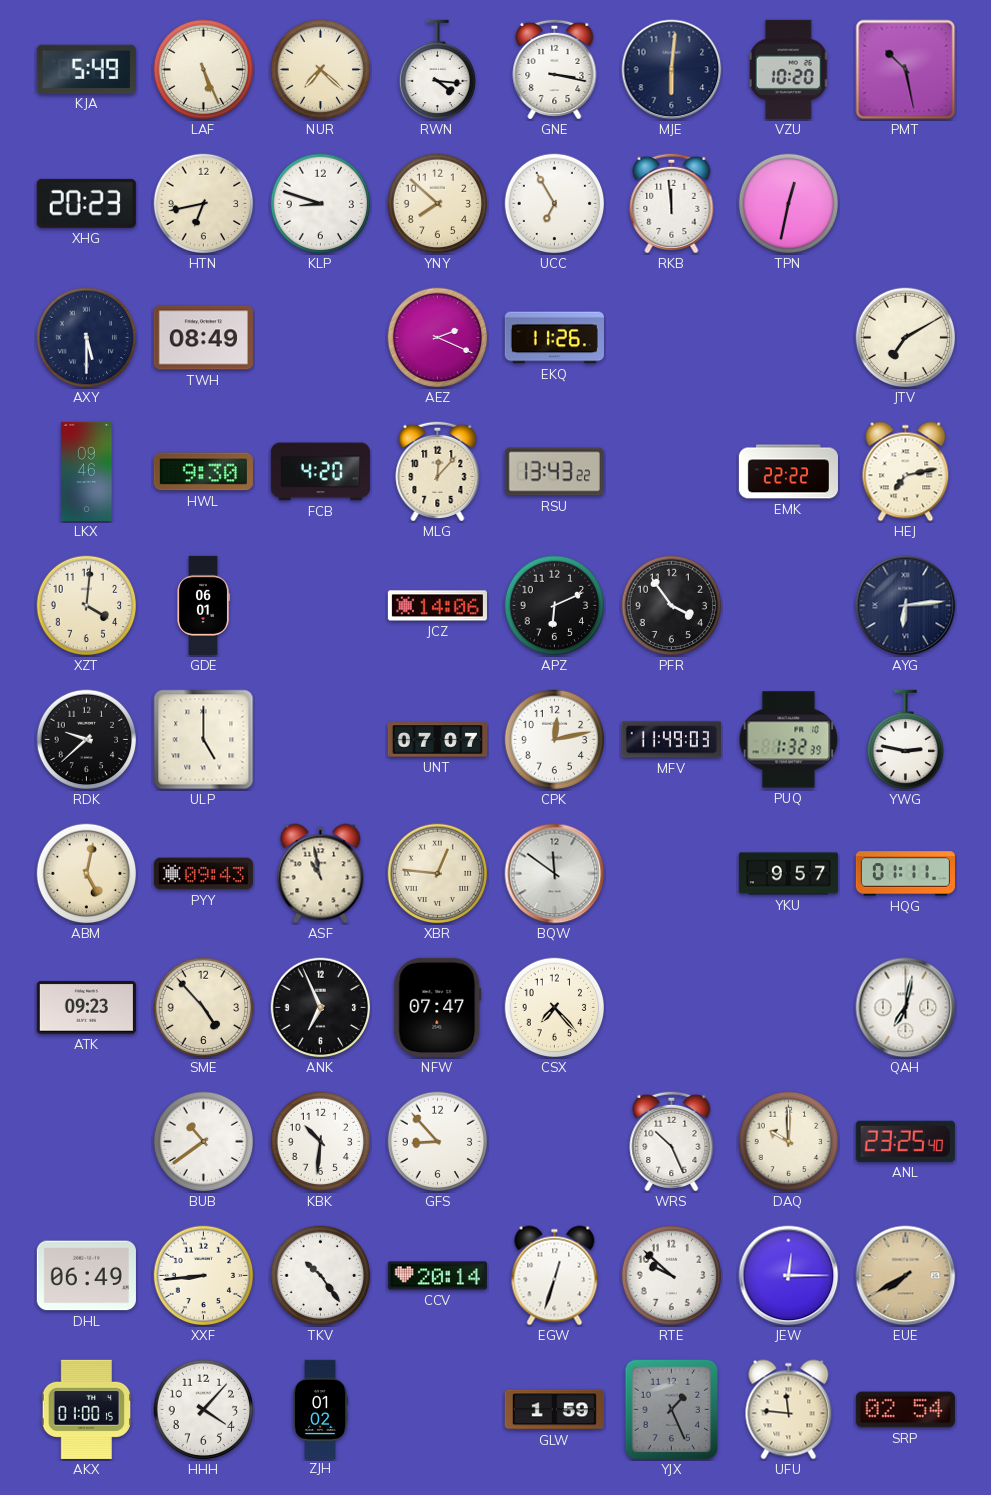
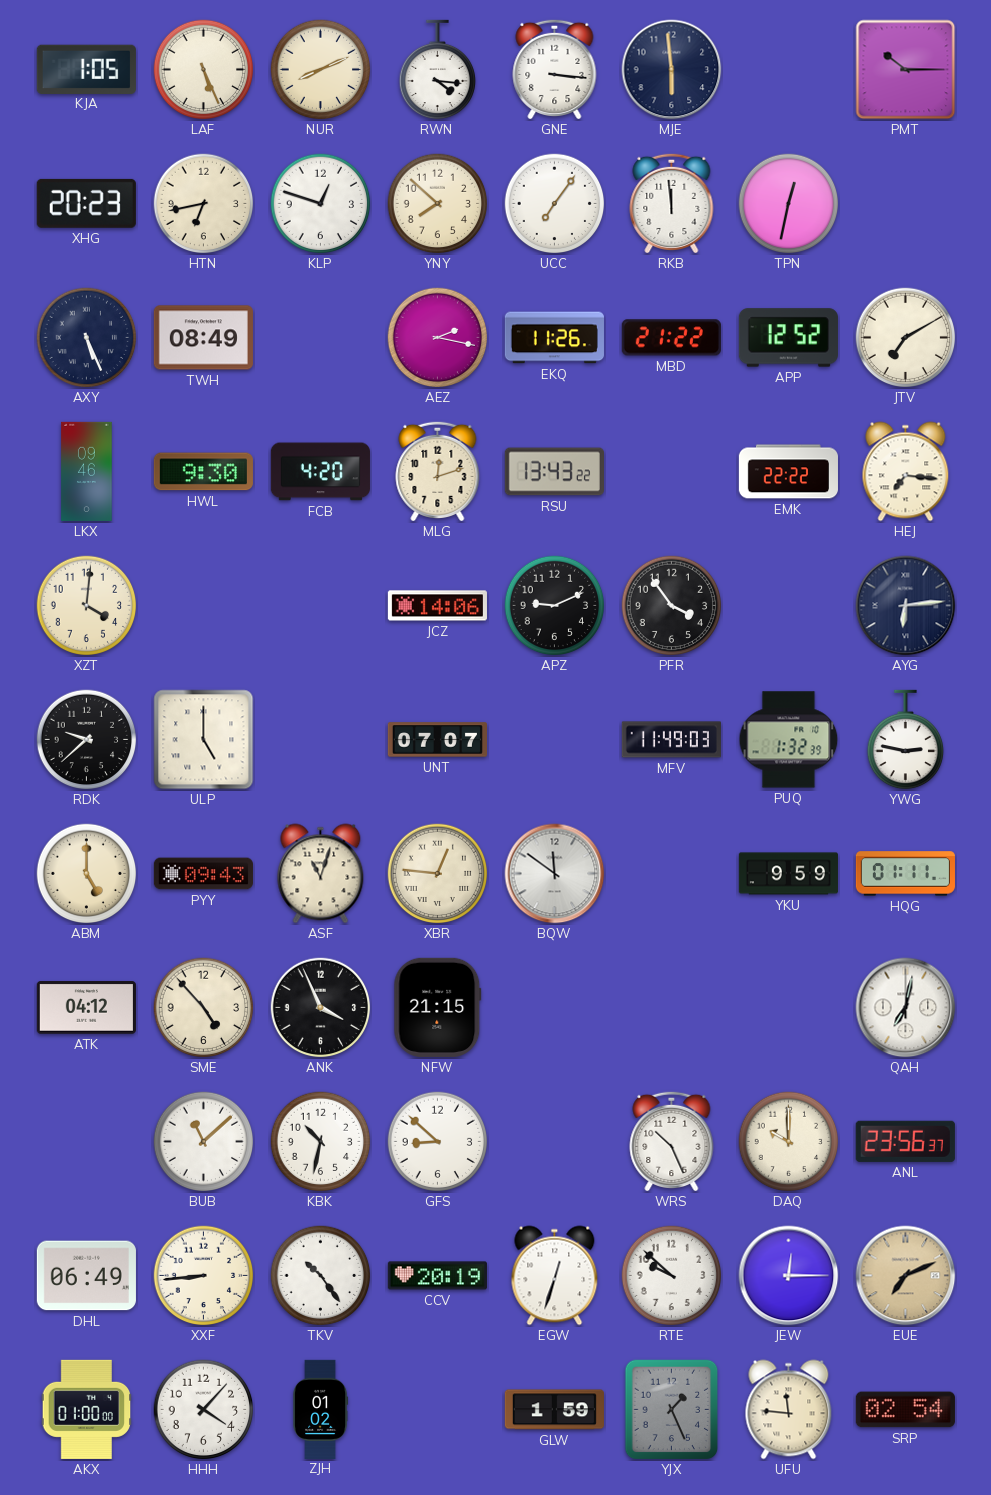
KJA: 5:49 -> 1:05
NUR: 7:22 -> 8:11
GNE: 3:17 -> 3:16
MJE: 6:01 -> 5:59
VZU: 10:20 -> none
PMT: 10:28 -> 10:15
KLP: 8:48 -> 12:48
UCC: 6:55 -> 7:06
AXY: 5:30 -> 5:26
AEZ: 2:19 -> 2:17
MBD: none -> 21:22
APP: none -> 12:52
MLG: 12:07 -> 12:12
HEJ: 7:13 -> 7:16
GDE: 06:01 -> none
APZ: 6:11 -> 9:11
CPK: 12:13 -> none
ABM: 5:02 -> 5:00
ASF: 10:58 -> 11:03
YKU: 9:57 -> 9:59
ATK: 09:23 -> 04:12
ANK: 6:56 -> 3:56
NFW: 07:47 -> 21:15
CSX: 7:23 -> none
BUB: 10:39 -> 11:08
KBK: 10:31 -> 10:32
GFS: 8:53 -> 8:52
ANL: 23:25 -> 23:56
CCV: 20:14 -> 20:19
EUE: 7:40 -> 7:11
AKX: 01:00:15 -> 01:00:00
